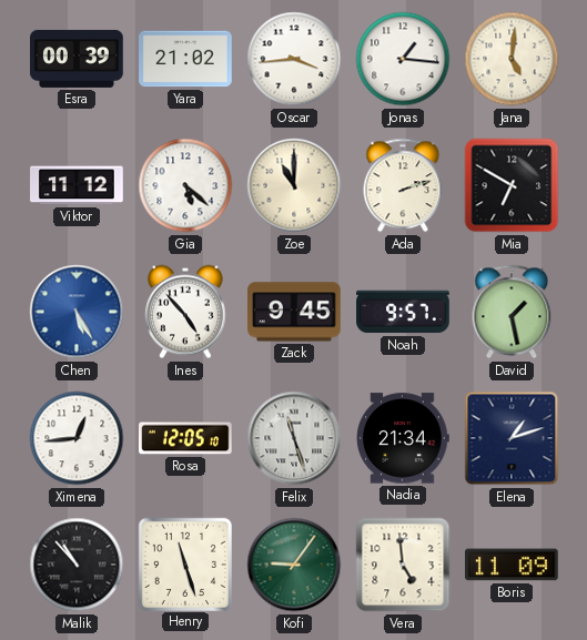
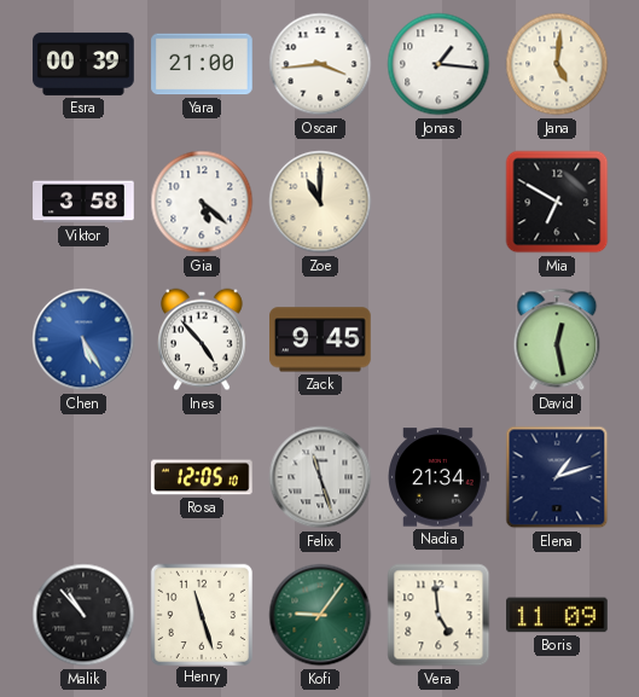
Yara: 21:02 -> 21:00
Viktor: 11:12 -> 3:58
Ada: 2:12 -> none
Noah: 9:57 -> none
David: 1:28 -> 12:28
Ximena: 12:44 -> none
